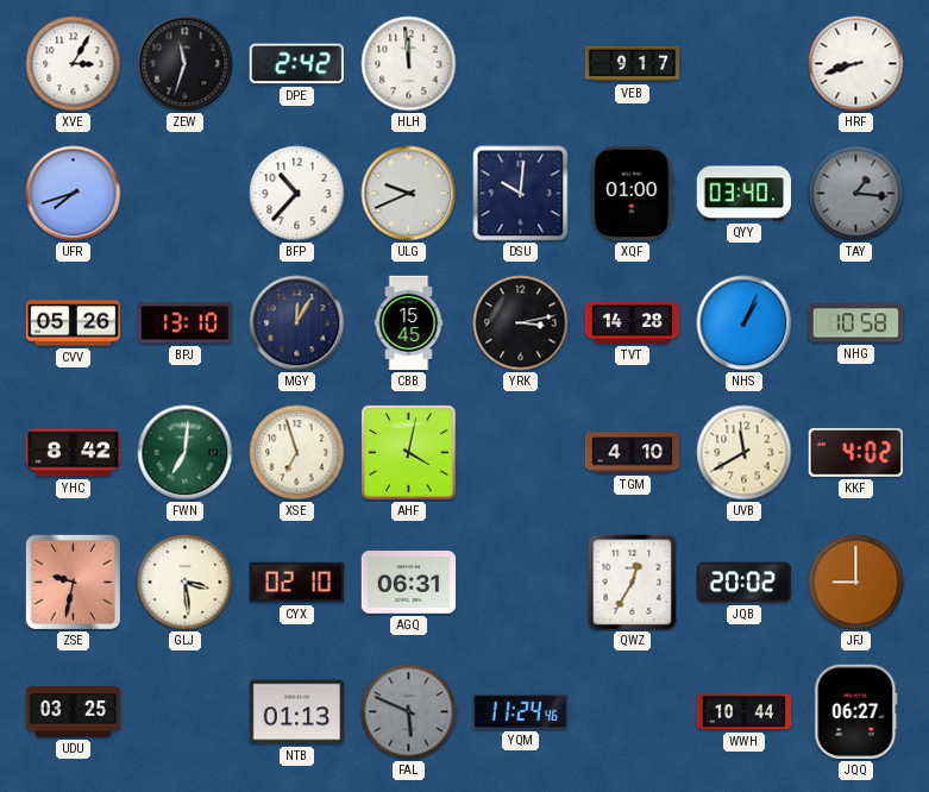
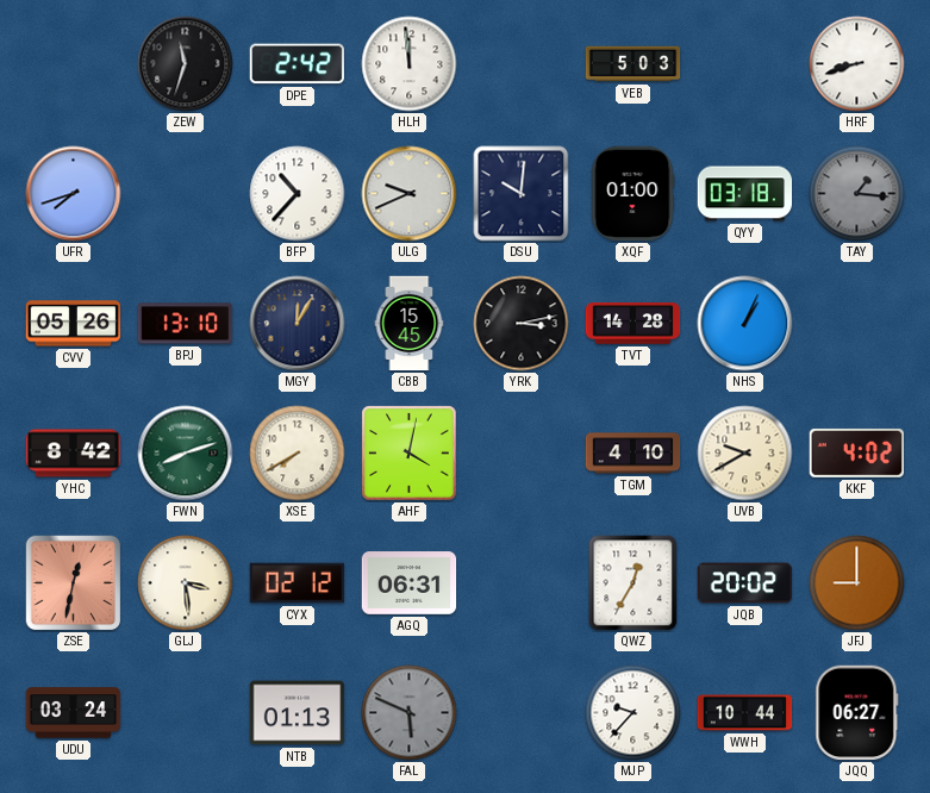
XVE: 3:05 -> none
VEB: 9:17 -> 5:03
QYY: 03:40 -> 03:18
NHG: 10:58 -> none
FWN: 7:01 -> 8:12
XSE: 6:57 -> 7:40
UVB: 11:40 -> 9:40
ZSE: 9:32 -> 12:32
CYX: 02:10 -> 02:12
UDU: 03:25 -> 03:24
YQM: 11:24 -> none
MJP: none -> 9:37
